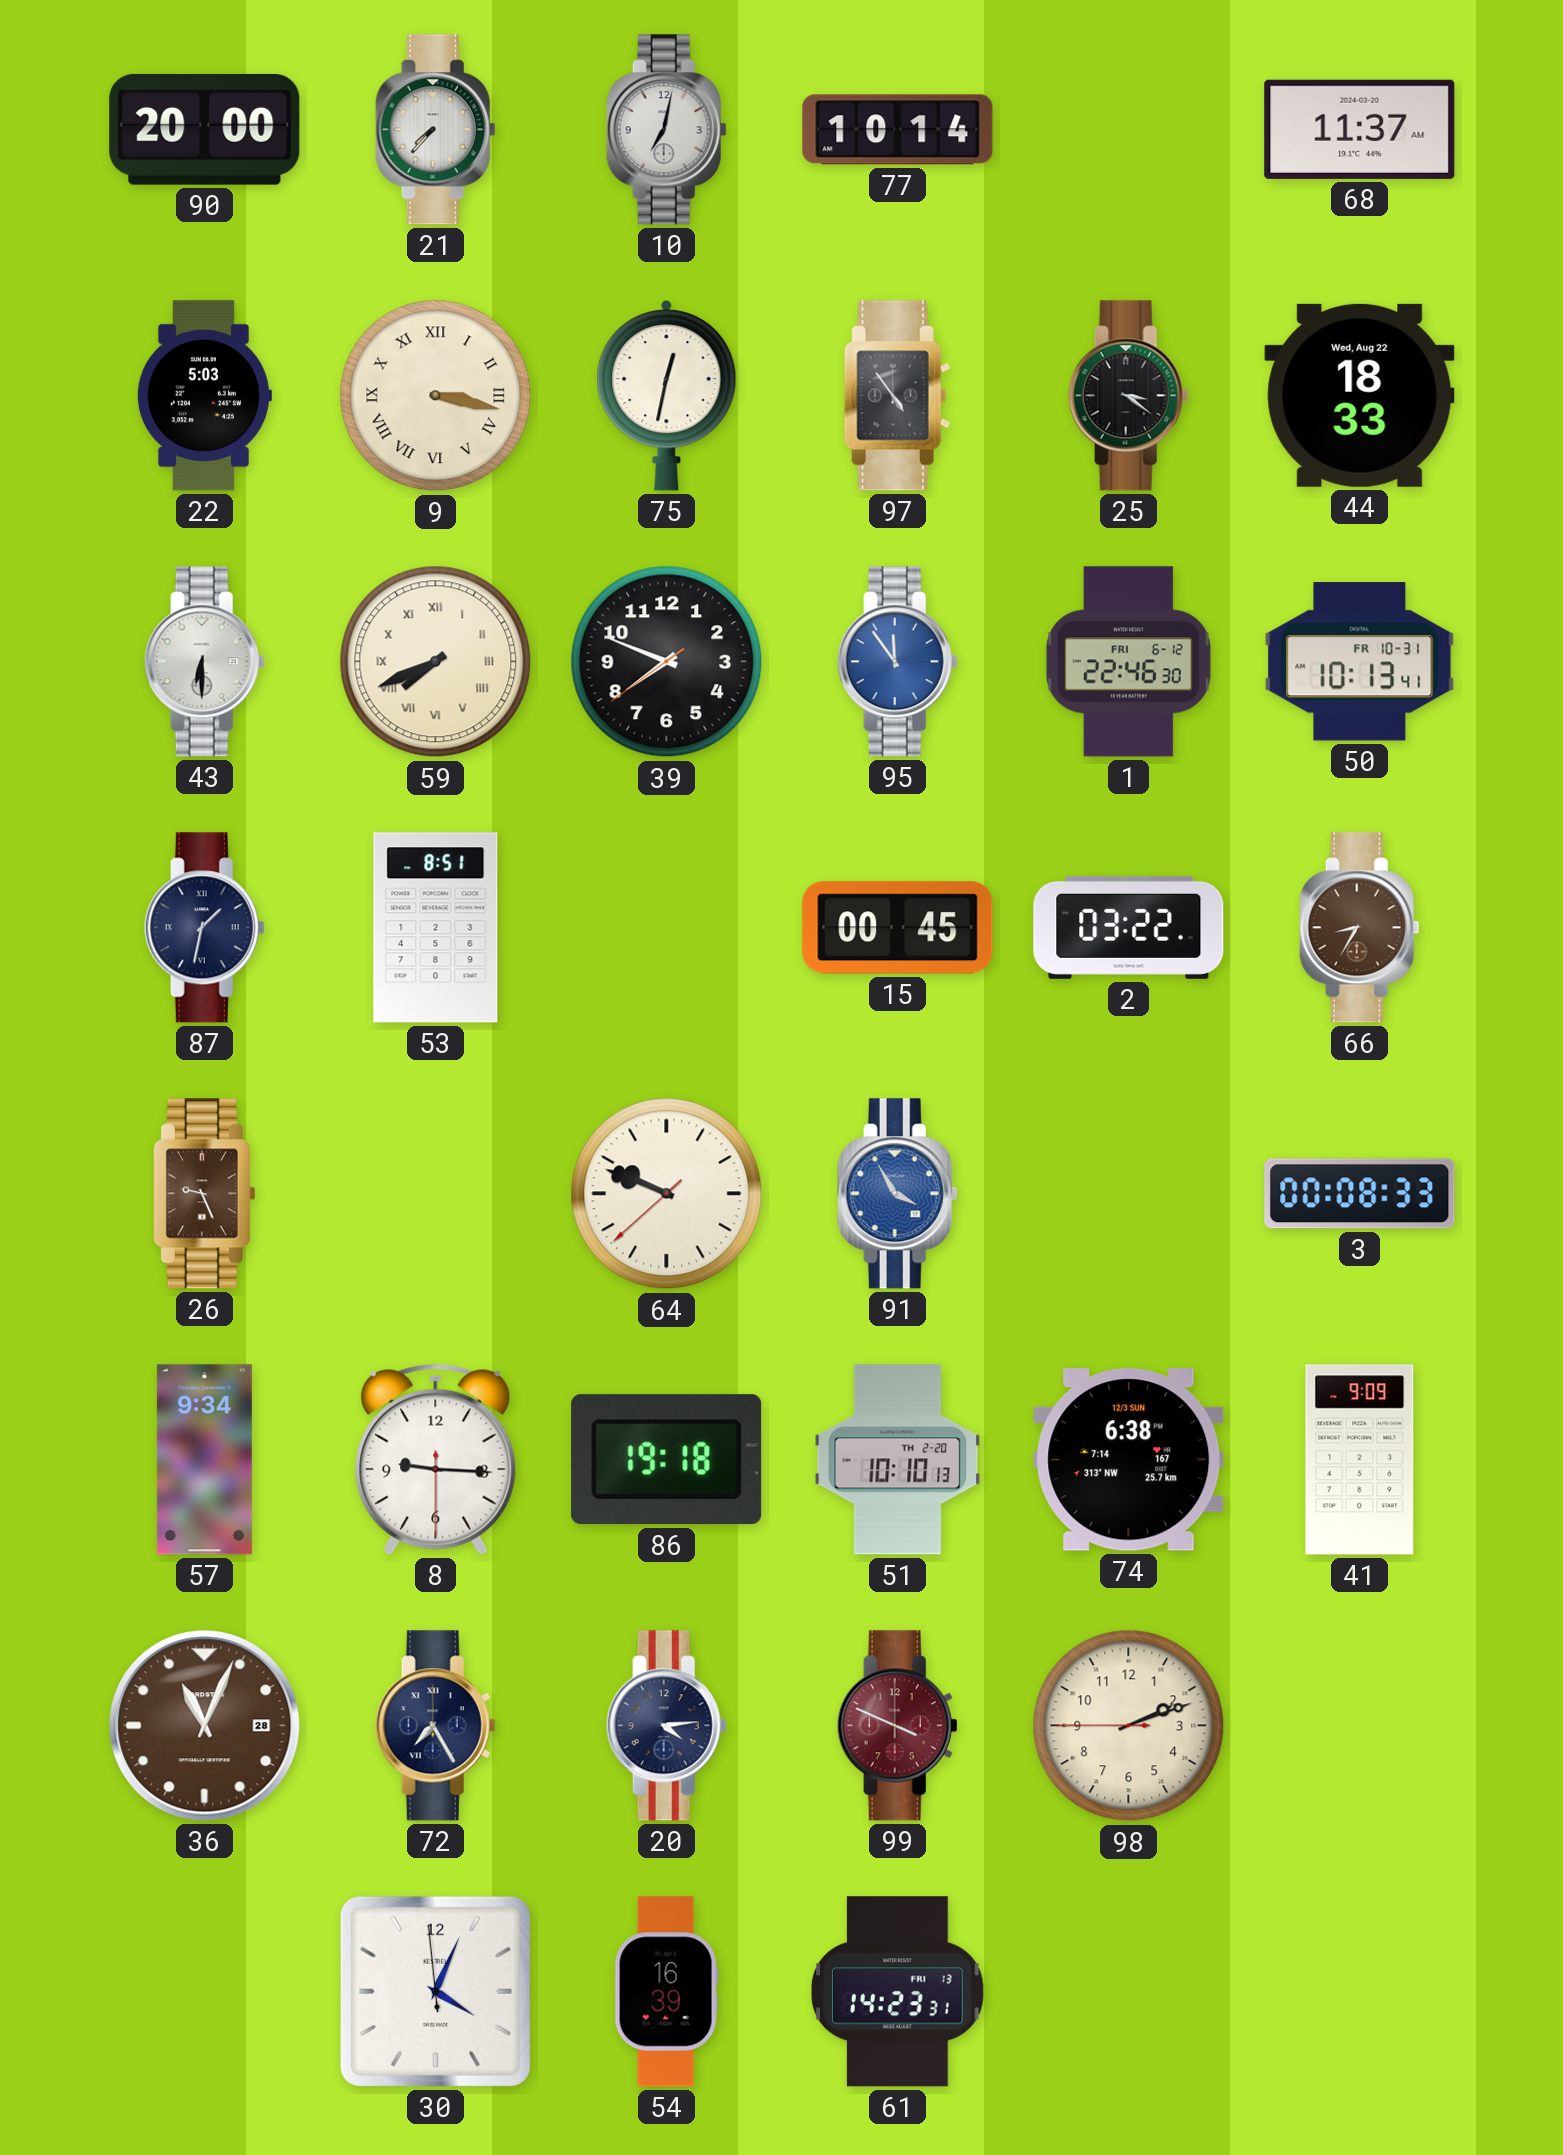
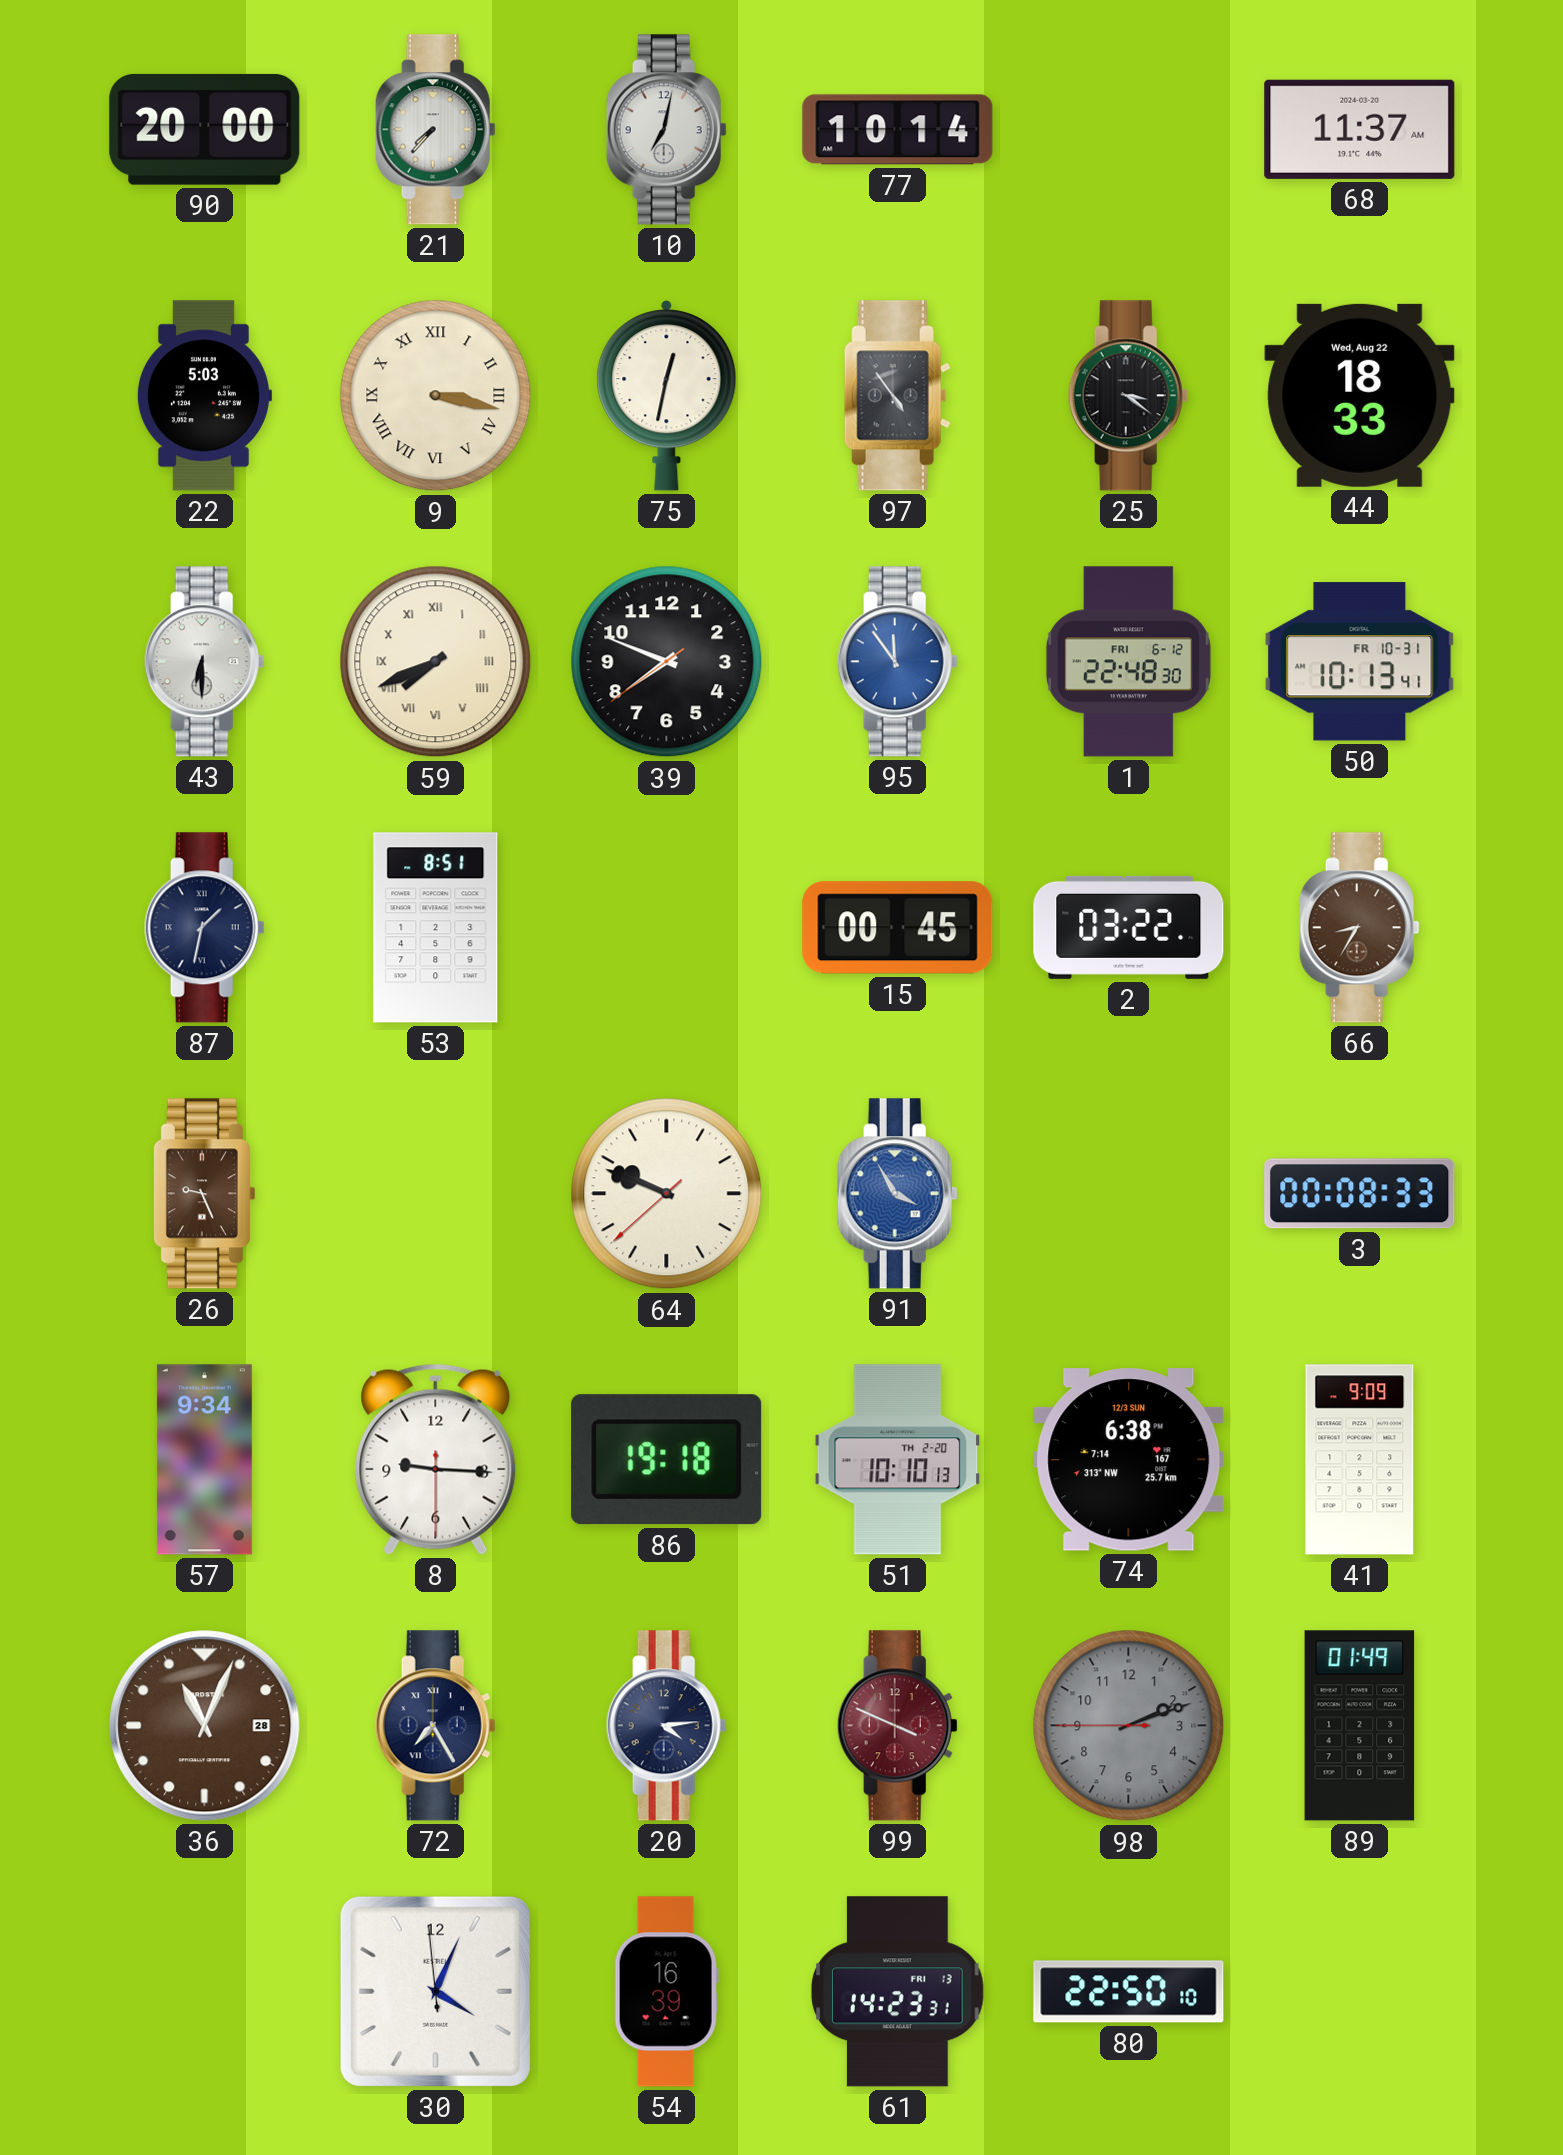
1: 22:46 -> 22:48
98 dial: cream -> grey
89: none -> 01:49
80: none -> 22:50
